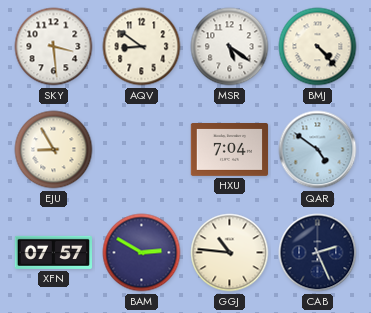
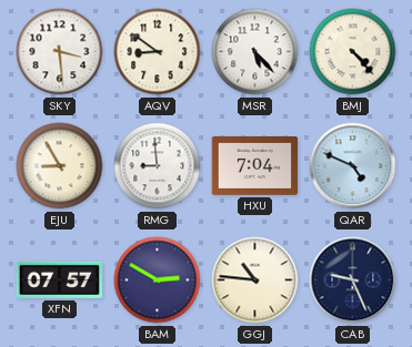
MSR: 5:21 -> 5:23
RMG: none -> 8:59
QAR: 4:51 -> 4:49
CAB: 2:26 -> 9:26
